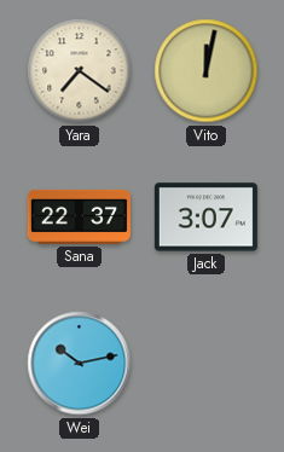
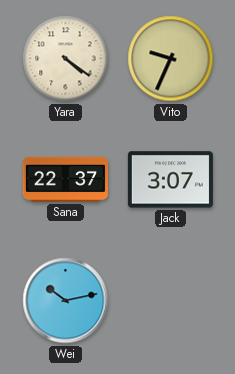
Yara: 7:21 -> 4:21
Vito: 12:02 -> 9:34
